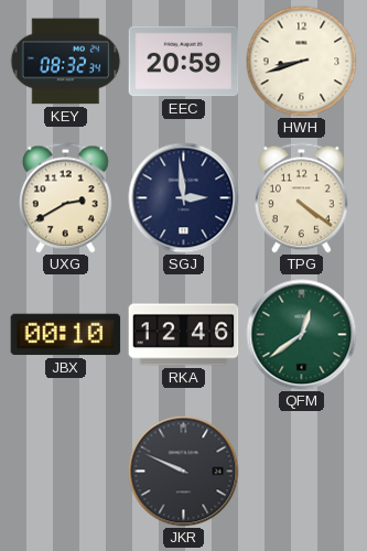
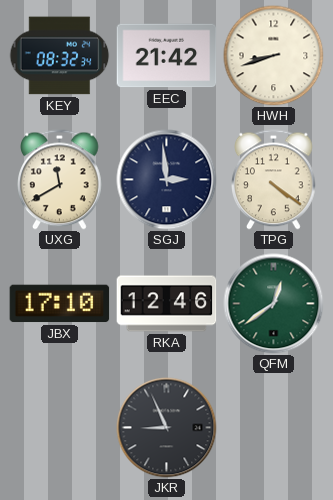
EEC: 20:59 -> 21:42
UXG: 2:40 -> 11:40
JBX: 00:10 -> 17:10
JKR: 9:49 -> 8:56
